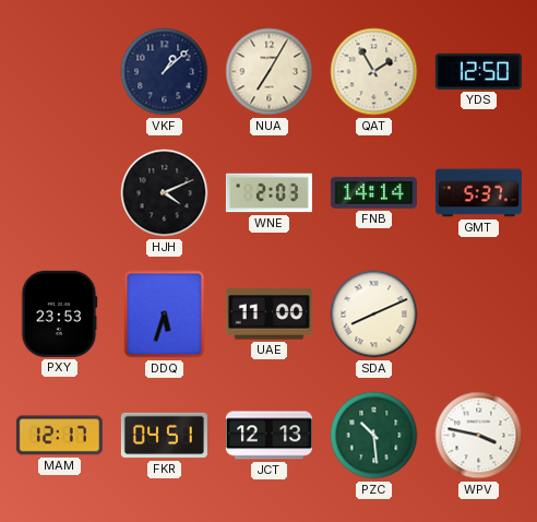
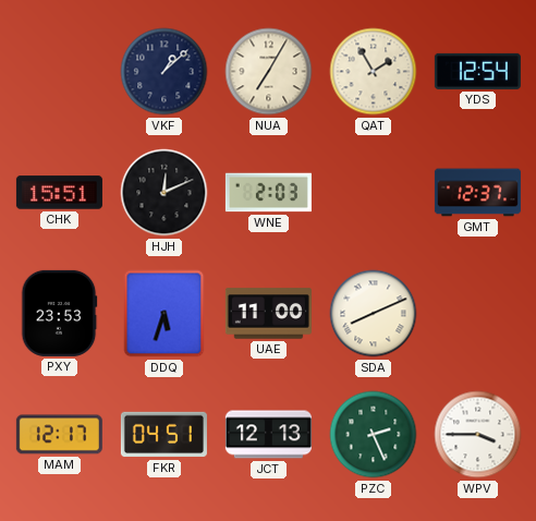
YDS: 12:50 -> 12:54
CHK: none -> 15:51
HJH: 4:11 -> 12:11
FNB: 14:14 -> none
GMT: 5:37 -> 12:37
PZC: 10:29 -> 2:26
WPV: 3:47 -> 3:45
